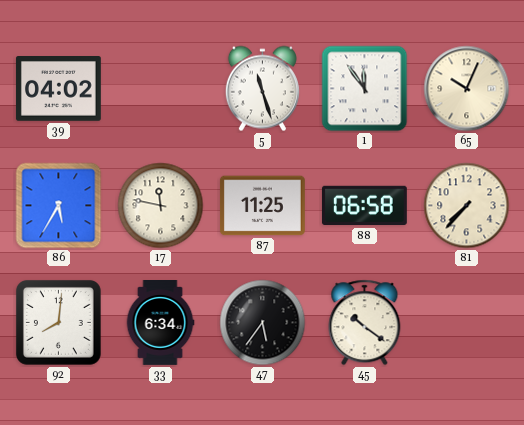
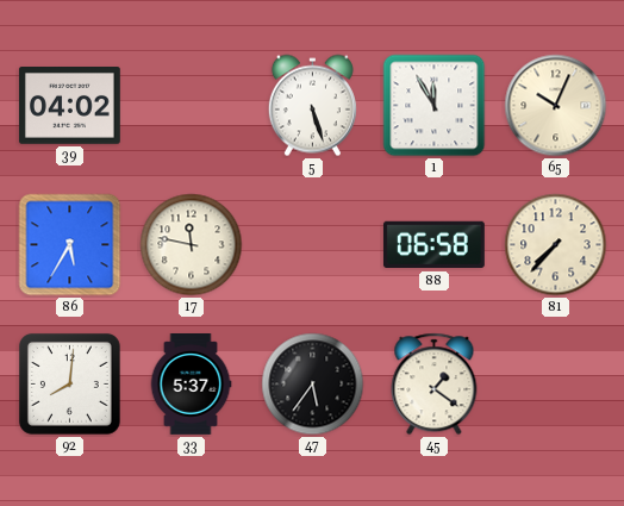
5: 11:27 -> 5:27
1: 11:54 -> 11:55
87: 11:25 -> none
33: 6:34 -> 5:37
45: 10:21 -> 1:21
